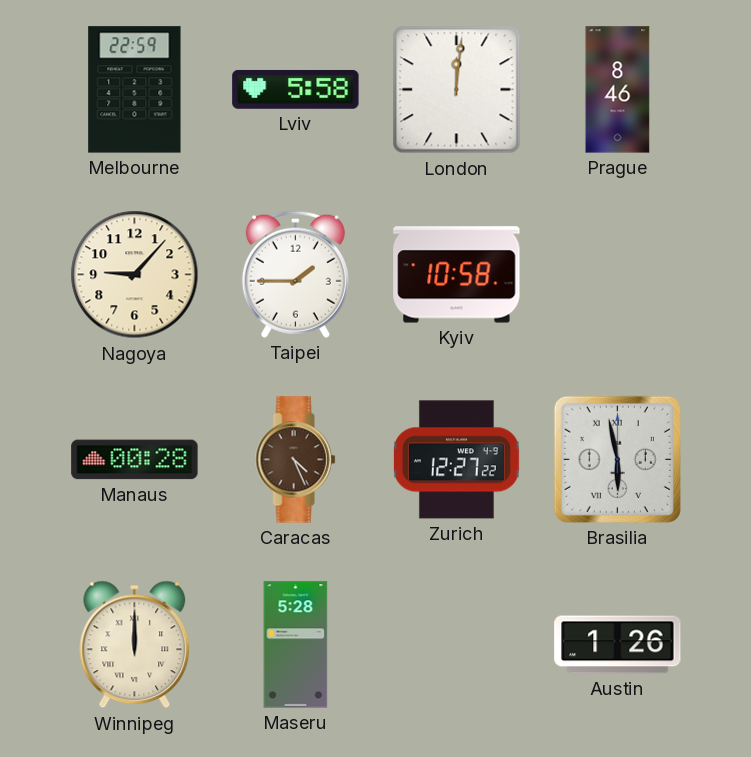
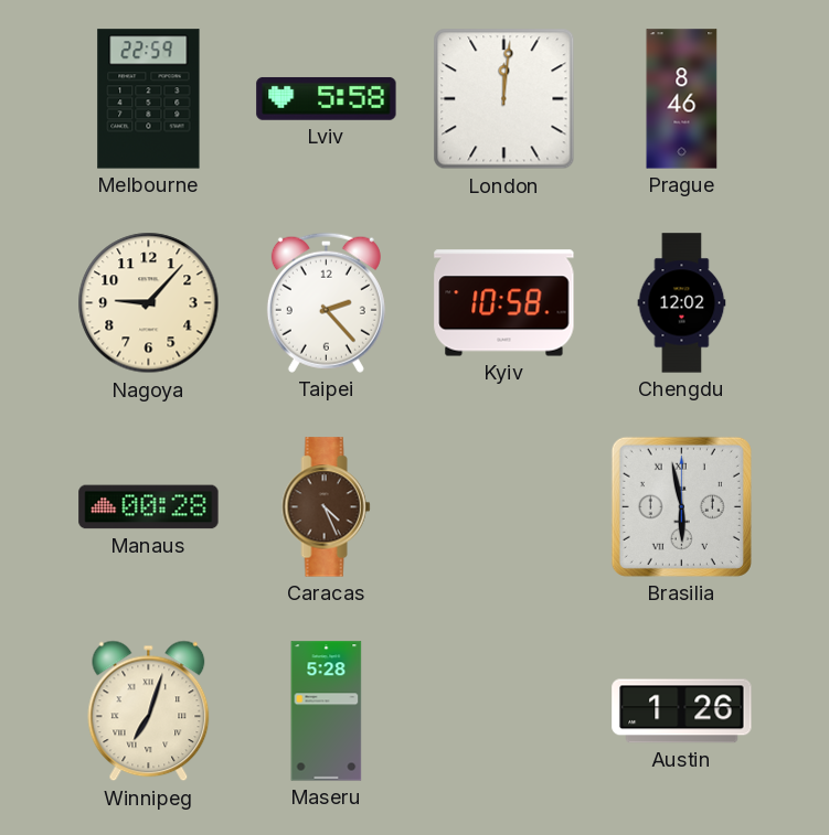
Taipei: 1:45 -> 2:23
Chengdu: none -> 12:02
Zurich: 12:27 -> none
Winnipeg: 12:00 -> 7:03
